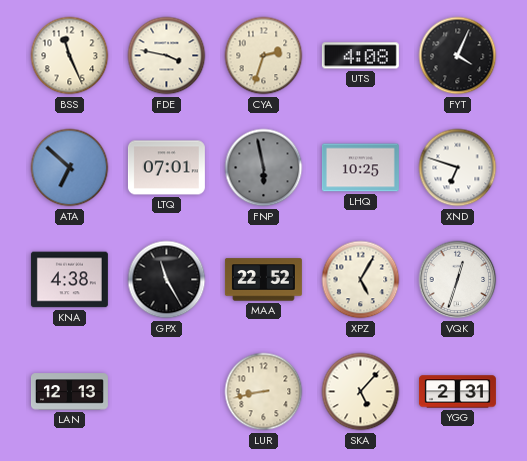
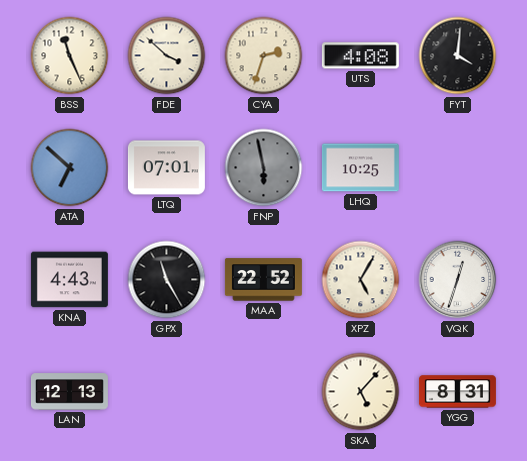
FDE: 3:47 -> 3:52
FYT: 4:04 -> 4:01
XND: 6:48 -> none
KNA: 4:38 -> 4:43
LUR: 8:43 -> none
YGG: 2:31 -> 8:31
